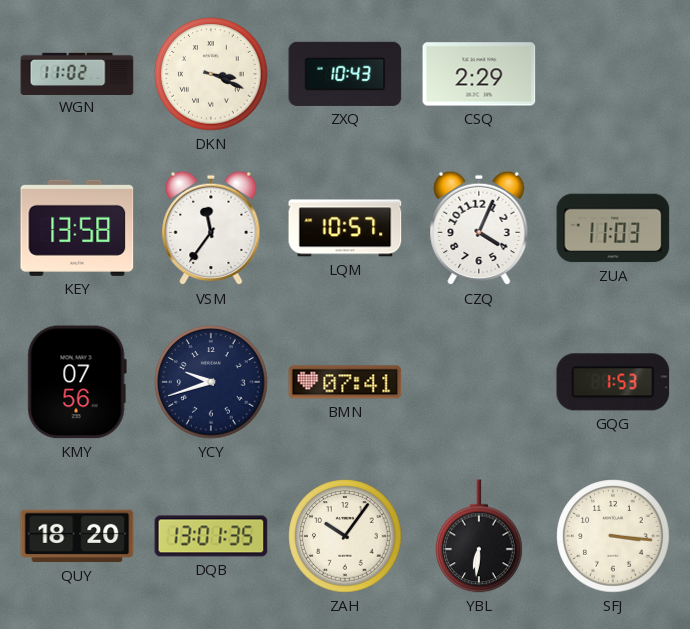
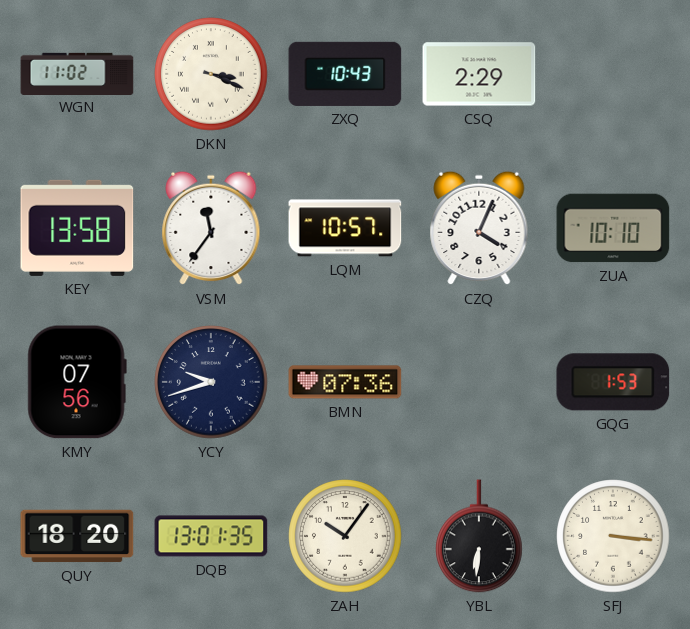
ZUA: 11:03 -> 10:10
BMN: 07:41 -> 07:36
